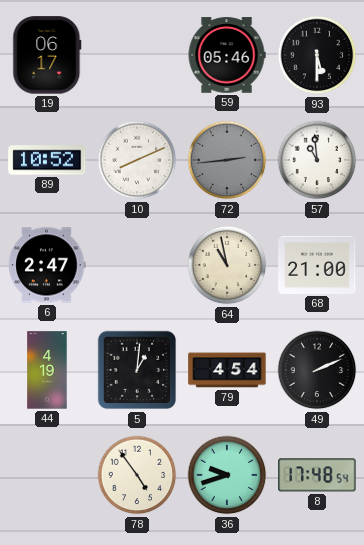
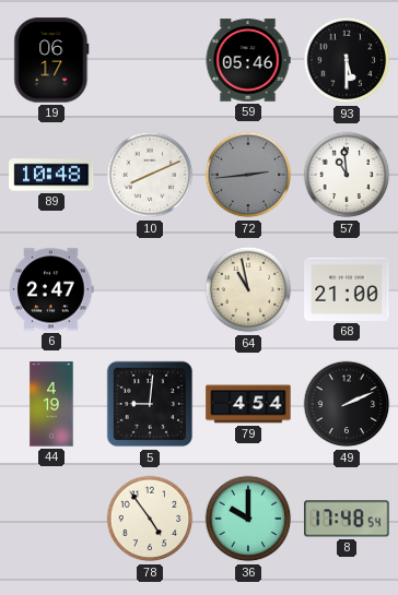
89: 10:52 -> 10:48
5: 1:01 -> 9:01
36: 9:42 -> 10:00
